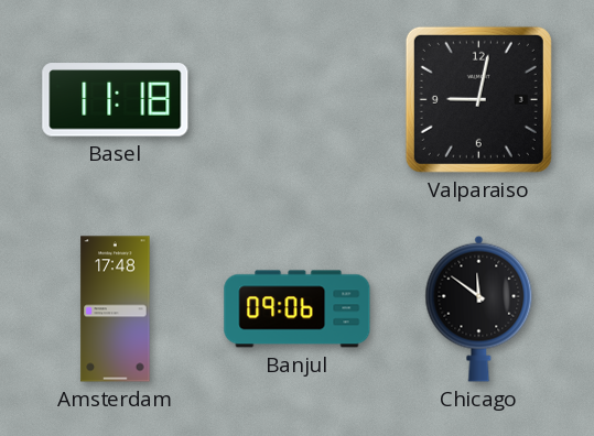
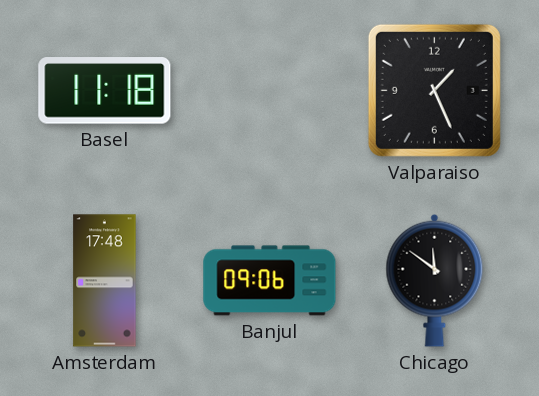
Valparaiso: 9:02 -> 1:26
